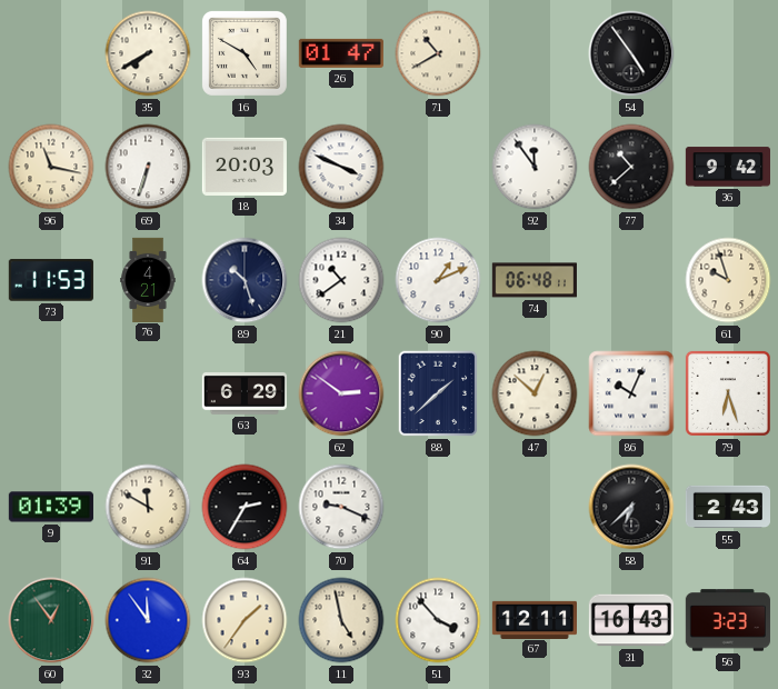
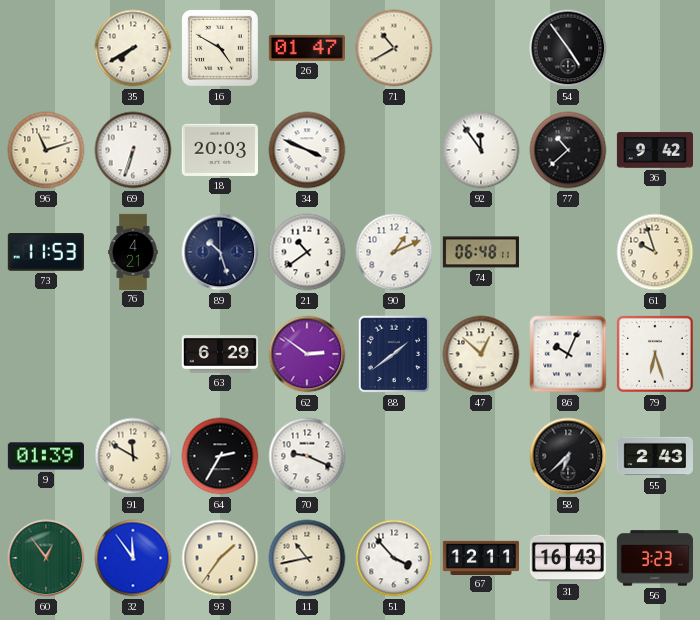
96: 11:17 -> 11:12
88: 1:38 -> 1:39
11: 4:58 -> 10:43
